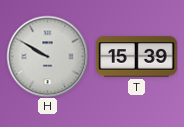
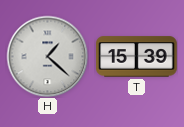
H: 9:50 -> 1:22
